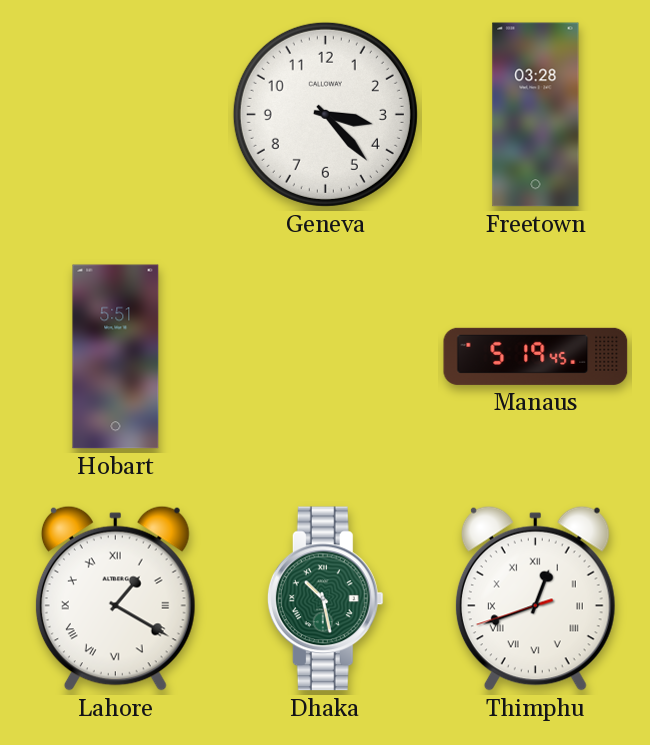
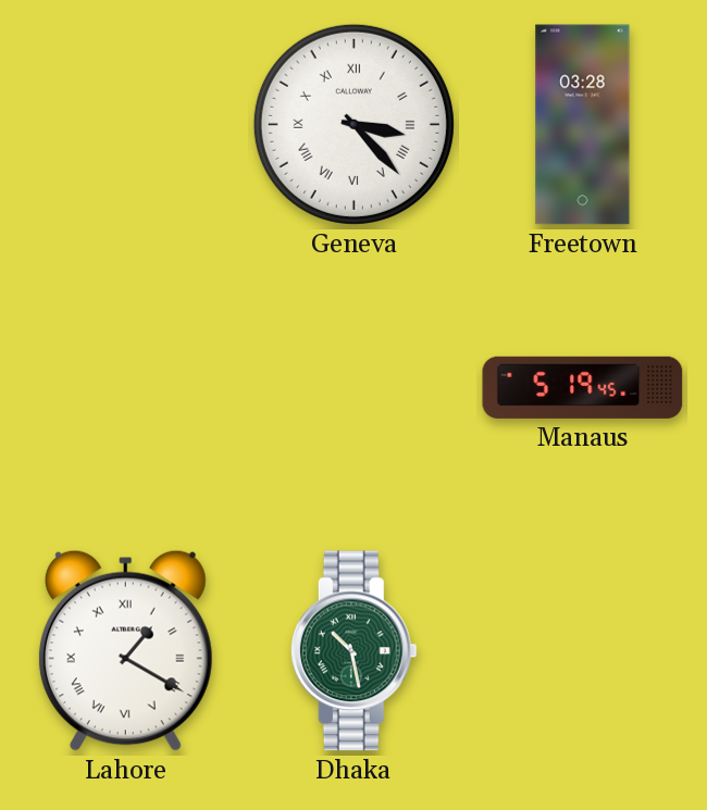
Geneva numerals: Arabic -> Roman
Hobart: 5:51 -> none
Thimphu: 12:41 -> none
